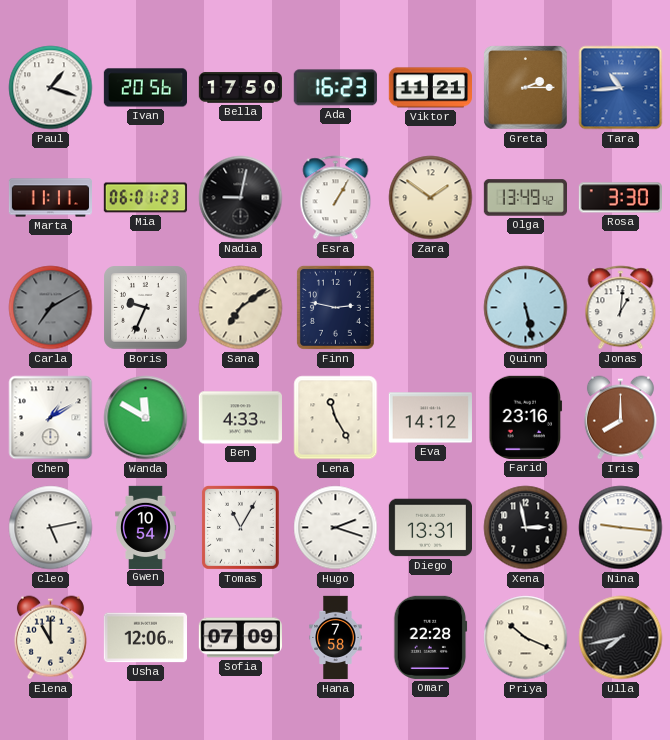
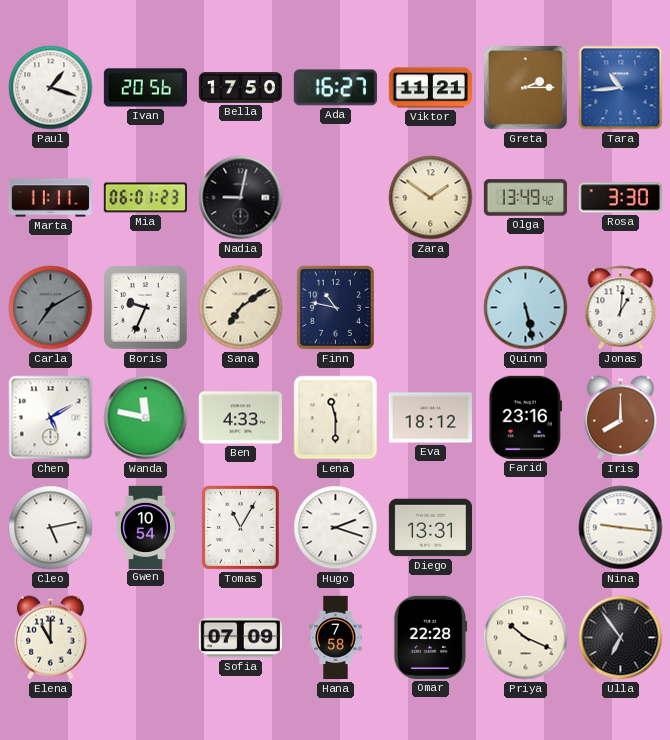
Ada: 16:23 -> 16:27
Esra: 1:05 -> none
Finn: 2:47 -> 10:47
Chen: 1:10 -> 5:10
Wanda: 11:50 -> 11:47
Lena: 11:25 -> 11:30
Eva: 14:12 -> 18:12
Xena: 2:58 -> none
Usha: 12:06 -> none
Ulla: 7:43 -> 6:54
